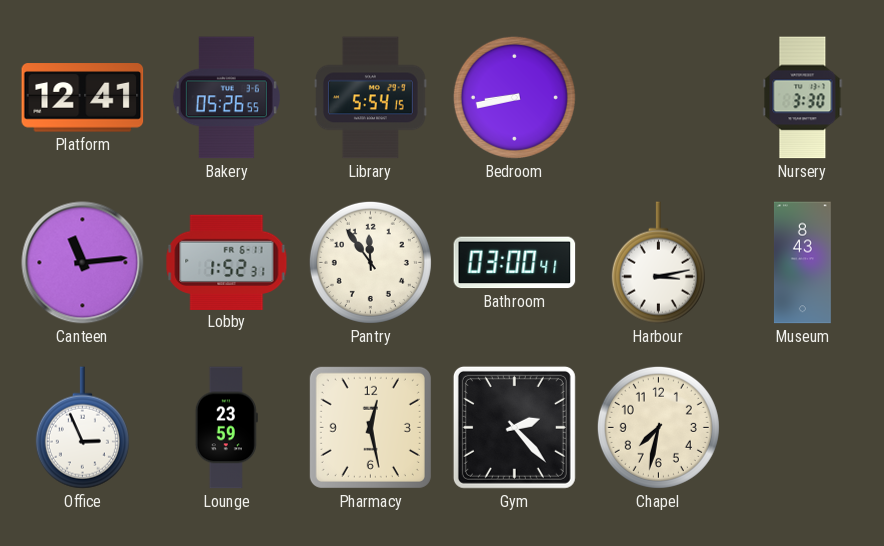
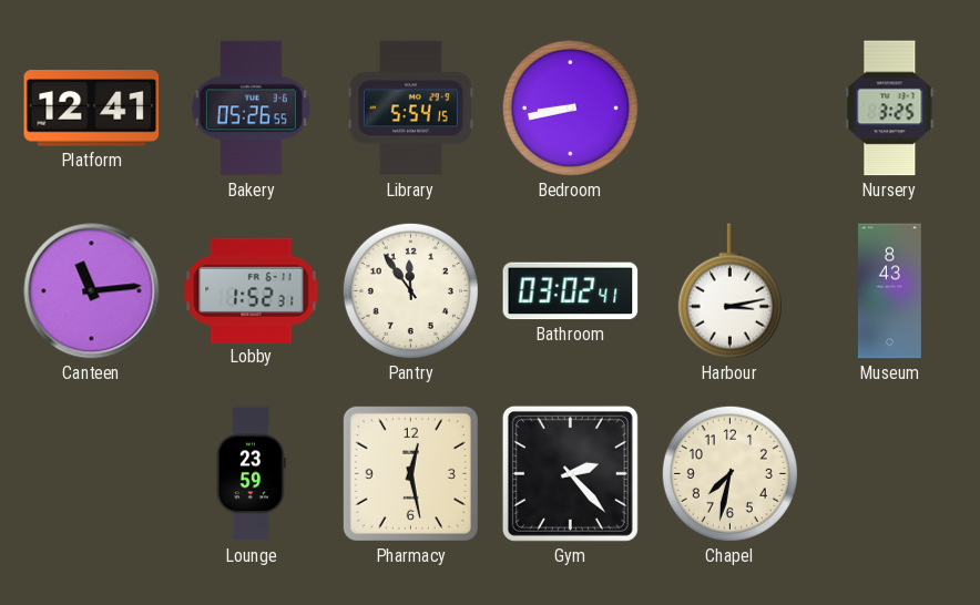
Nursery: 3:30 -> 3:25
Bathroom: 03:00 -> 03:02
Office: 2:56 -> none
